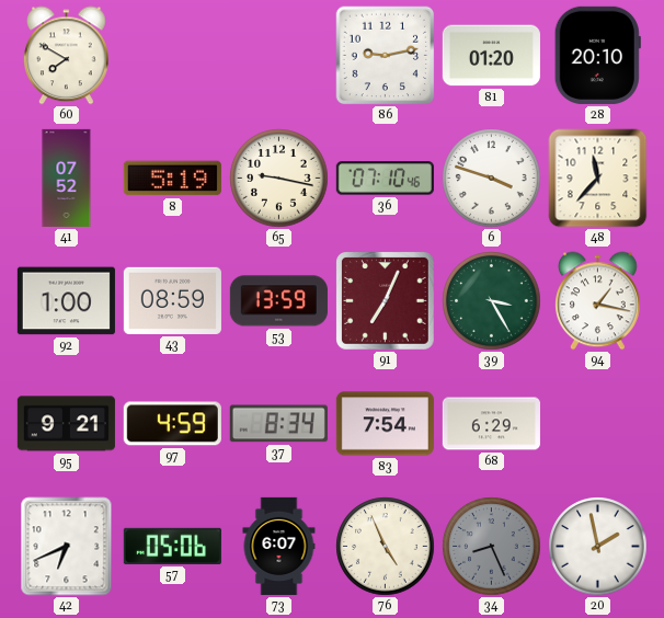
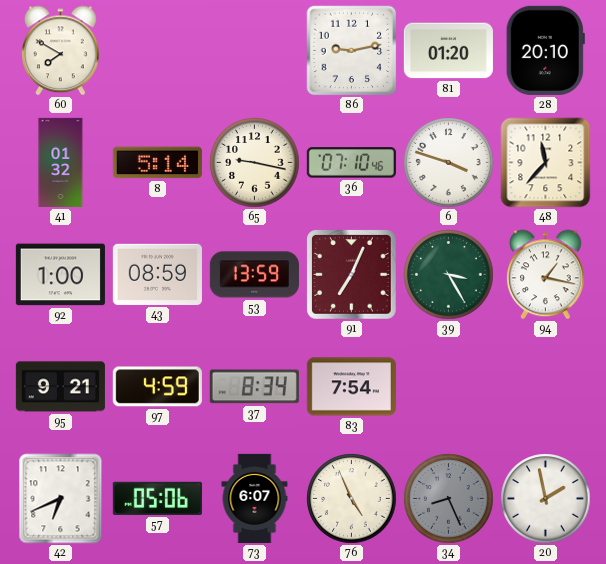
41: 07:52 -> 01:32
8: 5:19 -> 5:14
68: 6:29 -> none
